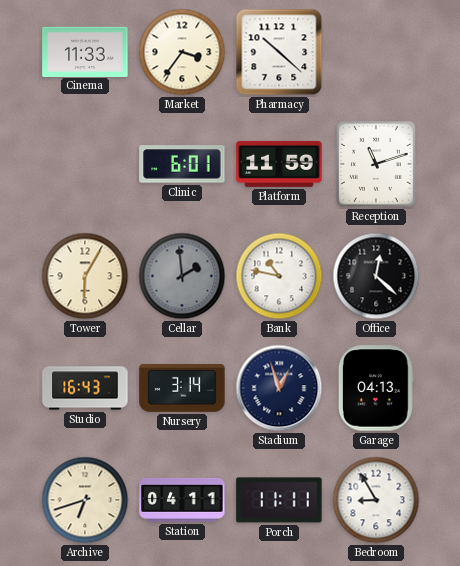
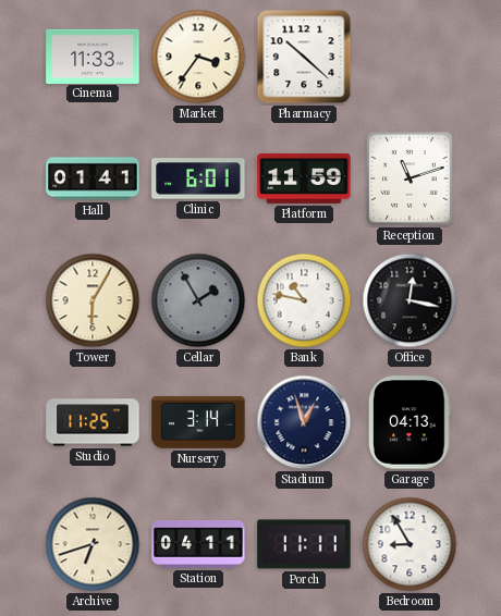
Hall: none -> 01:41
Cellar: 1:59 -> 1:55
Office: 12:22 -> 12:17
Studio: 16:43 -> 11:25
